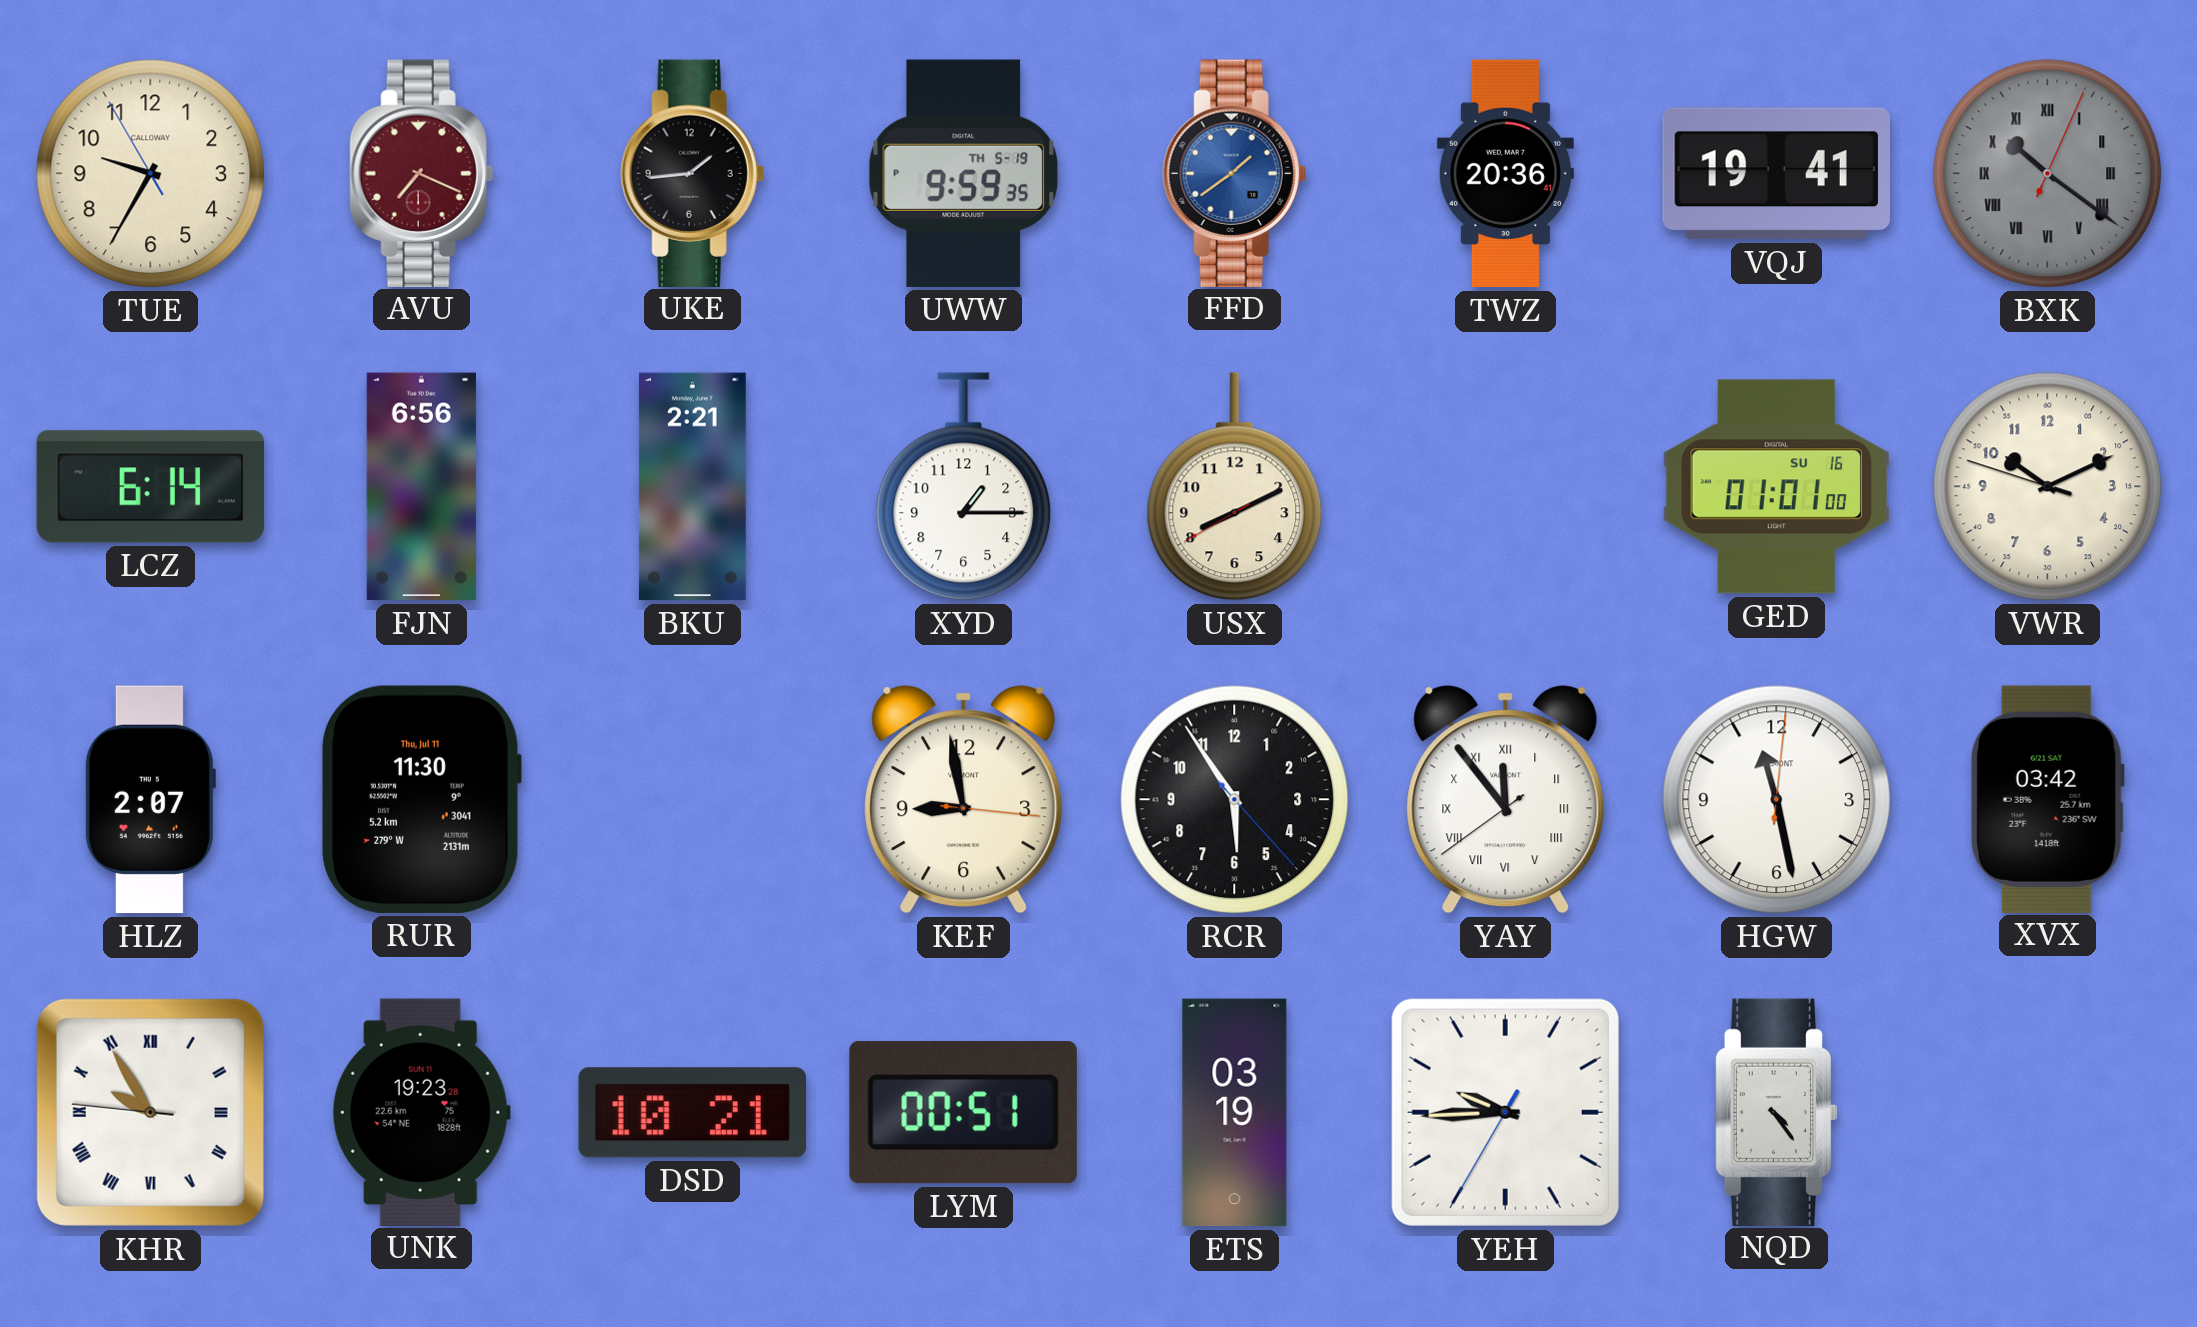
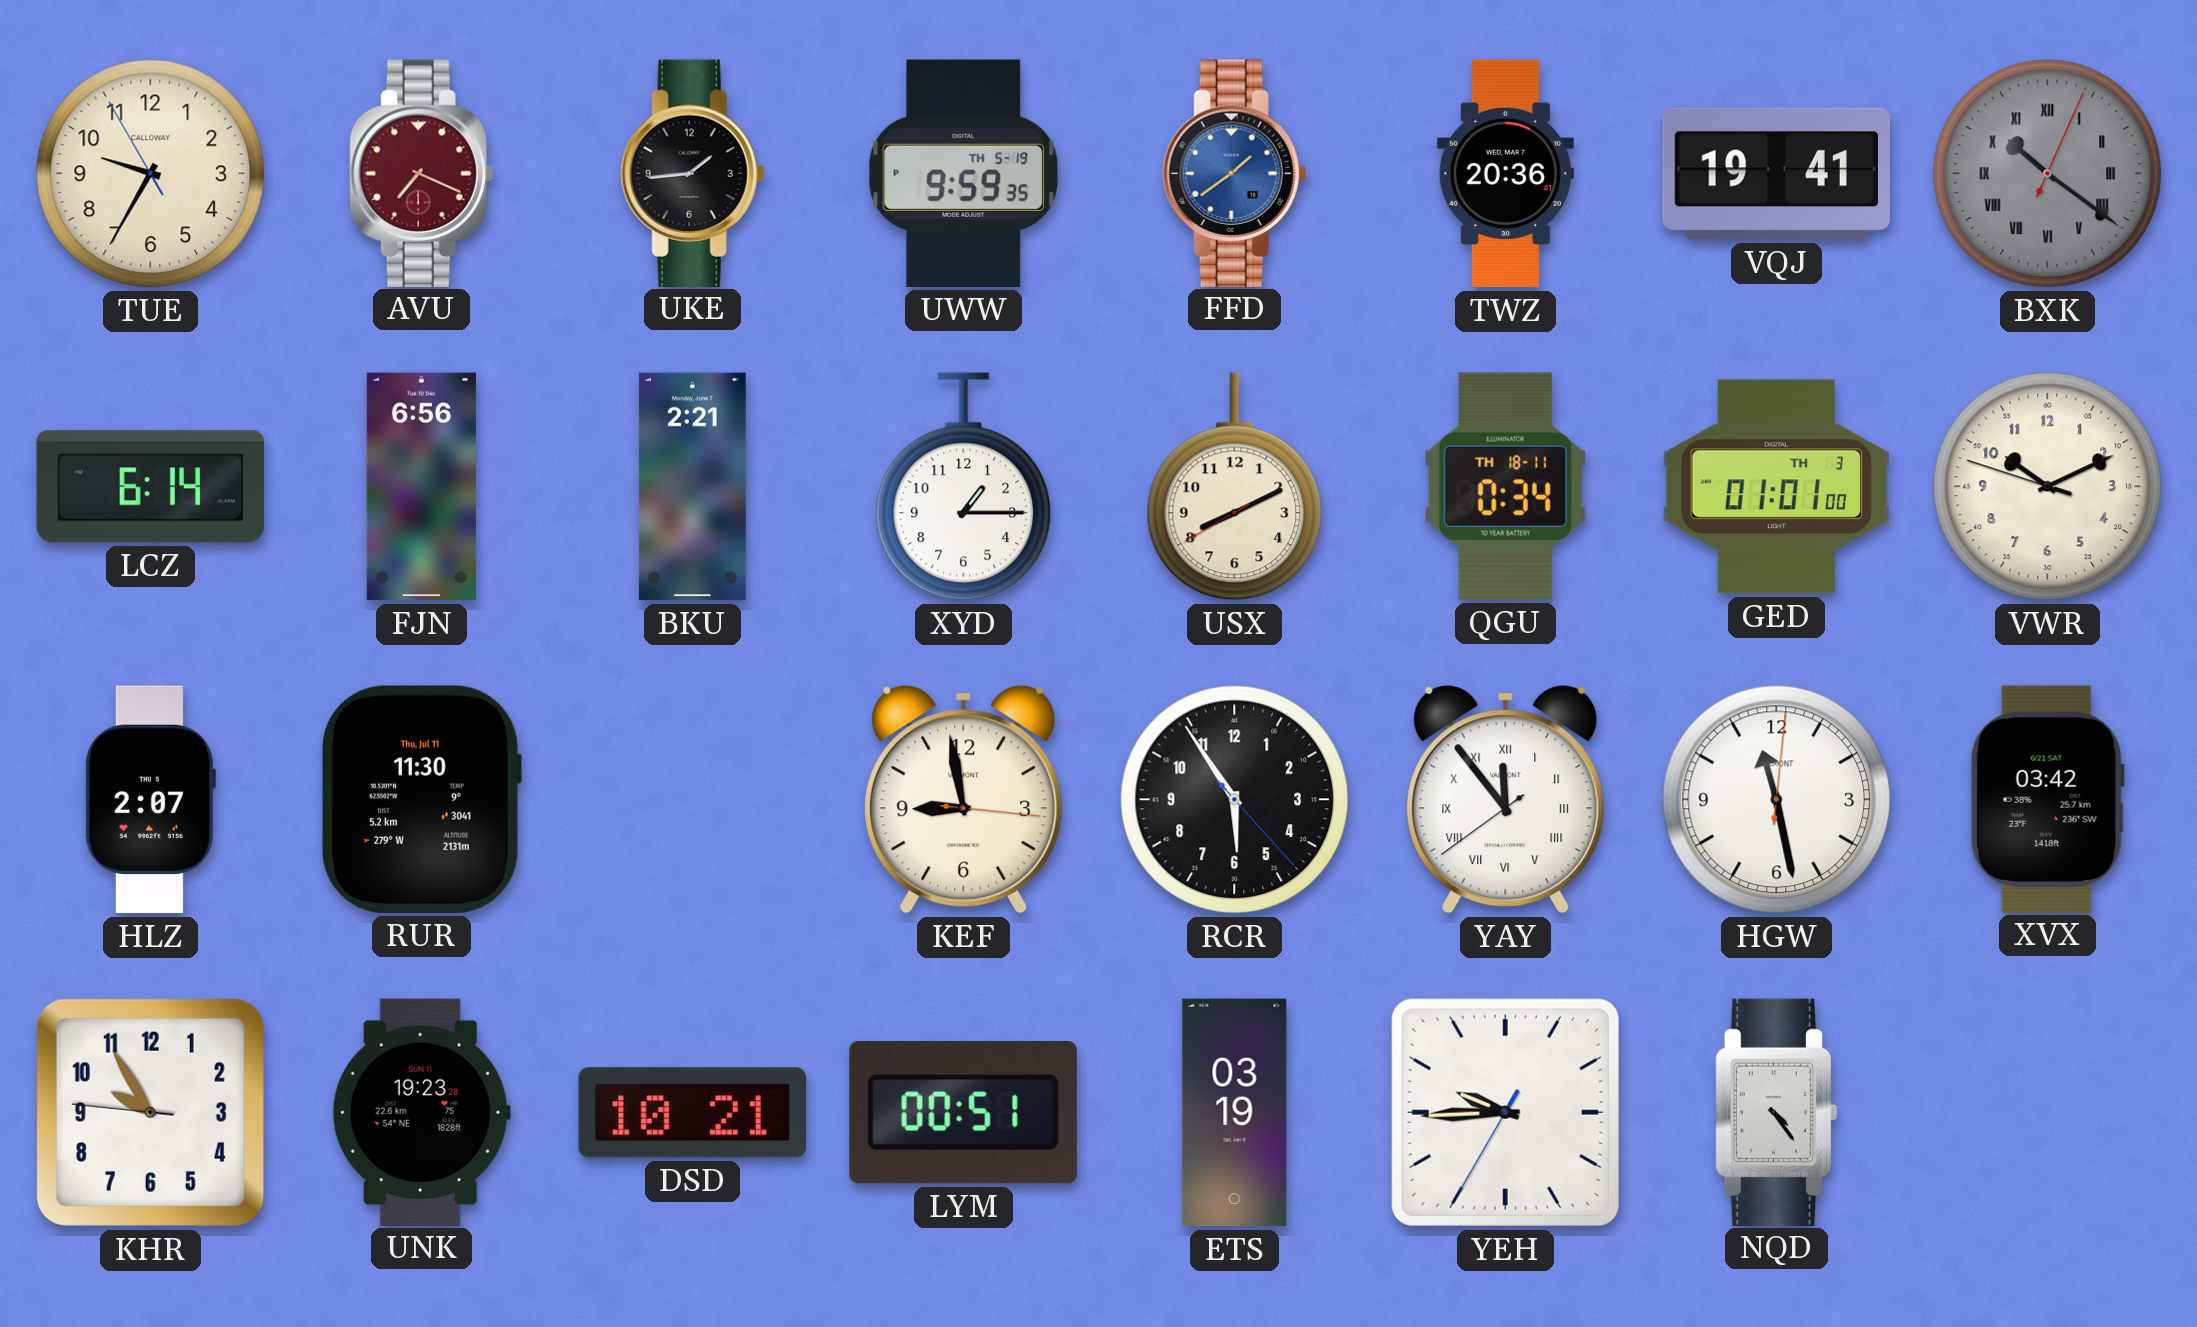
QGU: none -> 0:34
GED date: SU 16 -> TH 3
KHR numerals: Roman -> Arabic
